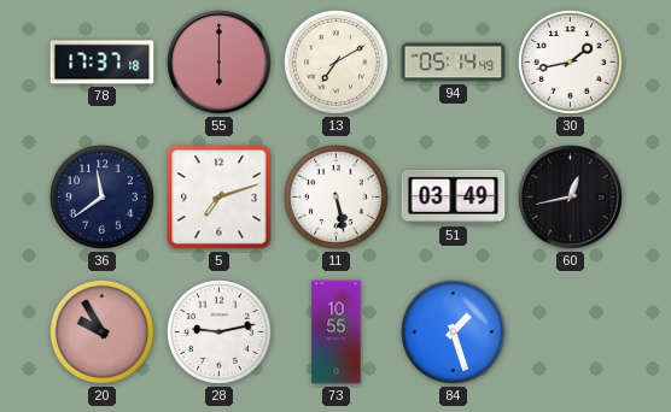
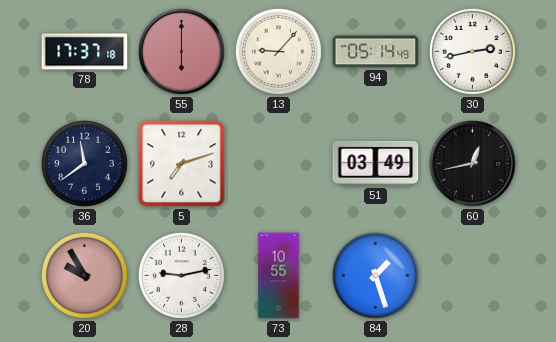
13: 7:10 -> 9:07
30: 1:43 -> 2:43
11: 5:28 -> none
